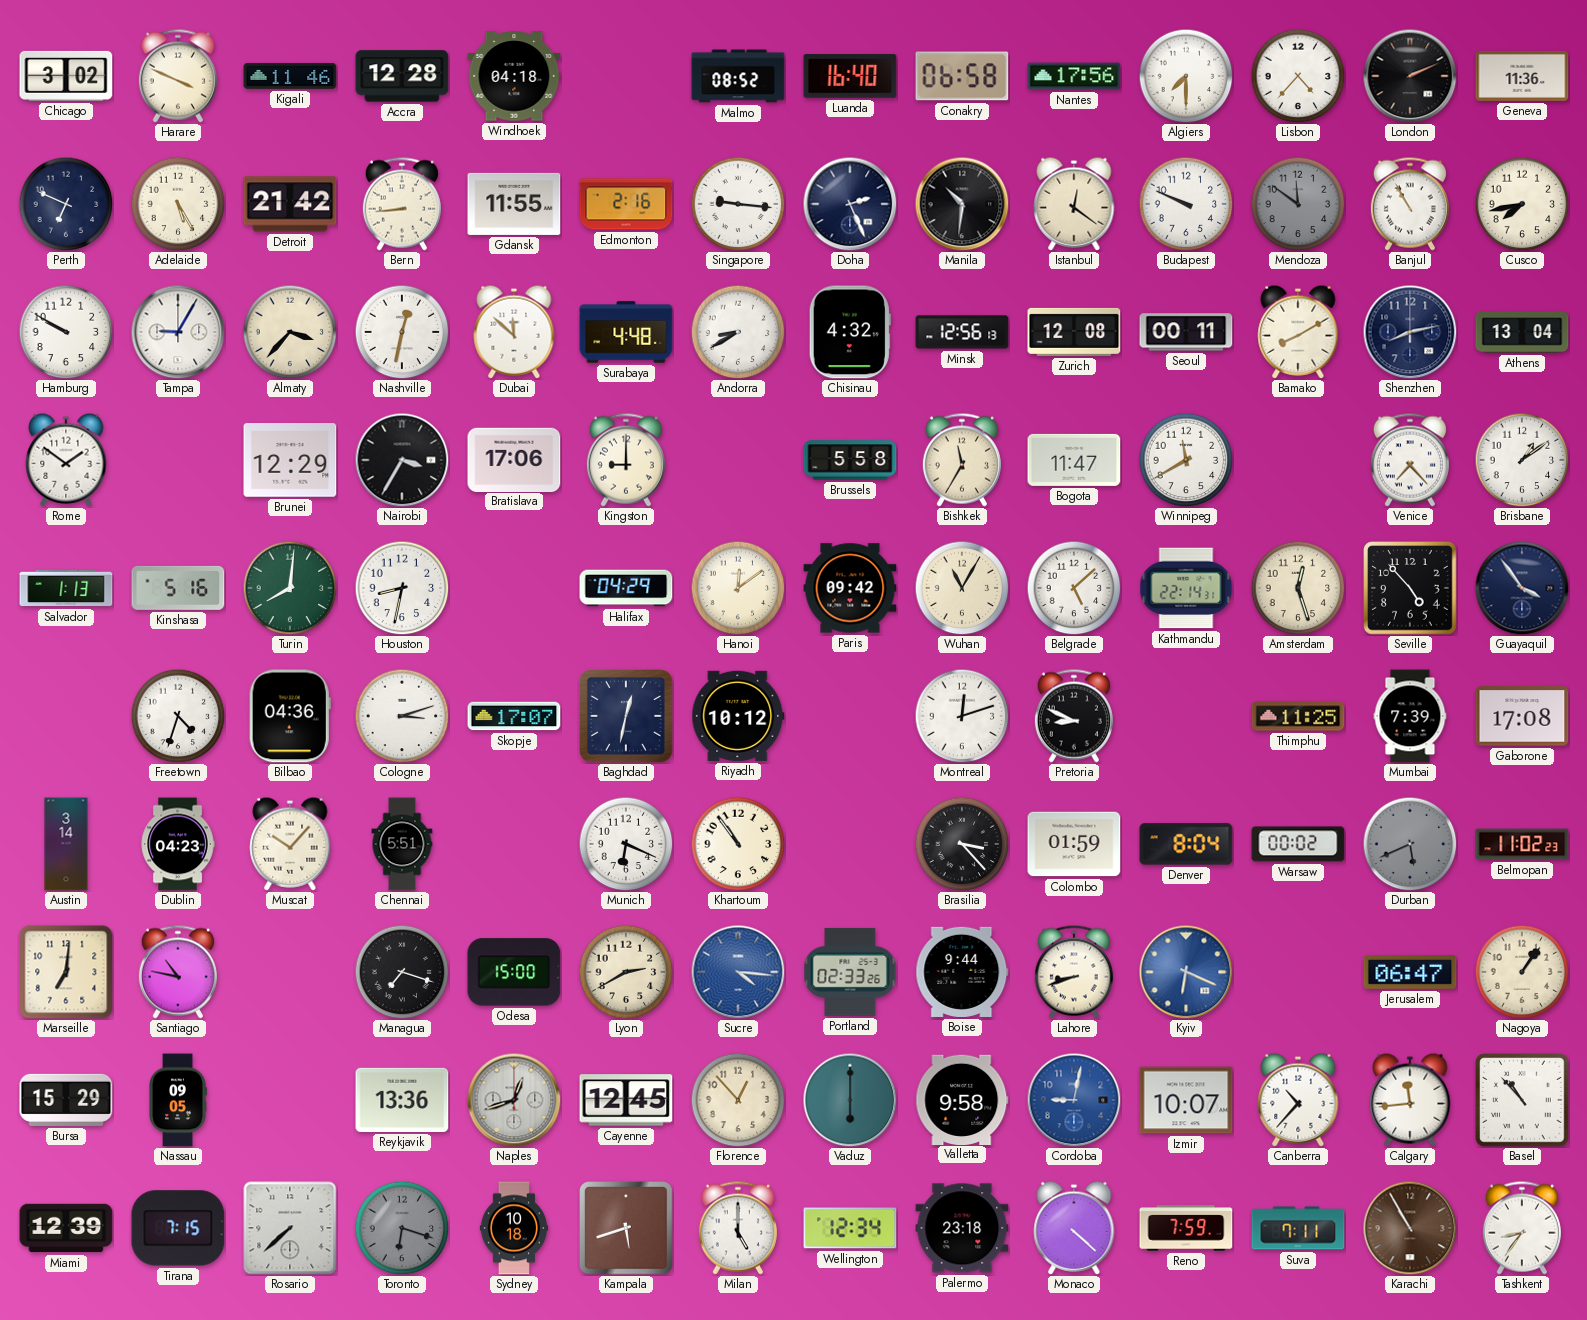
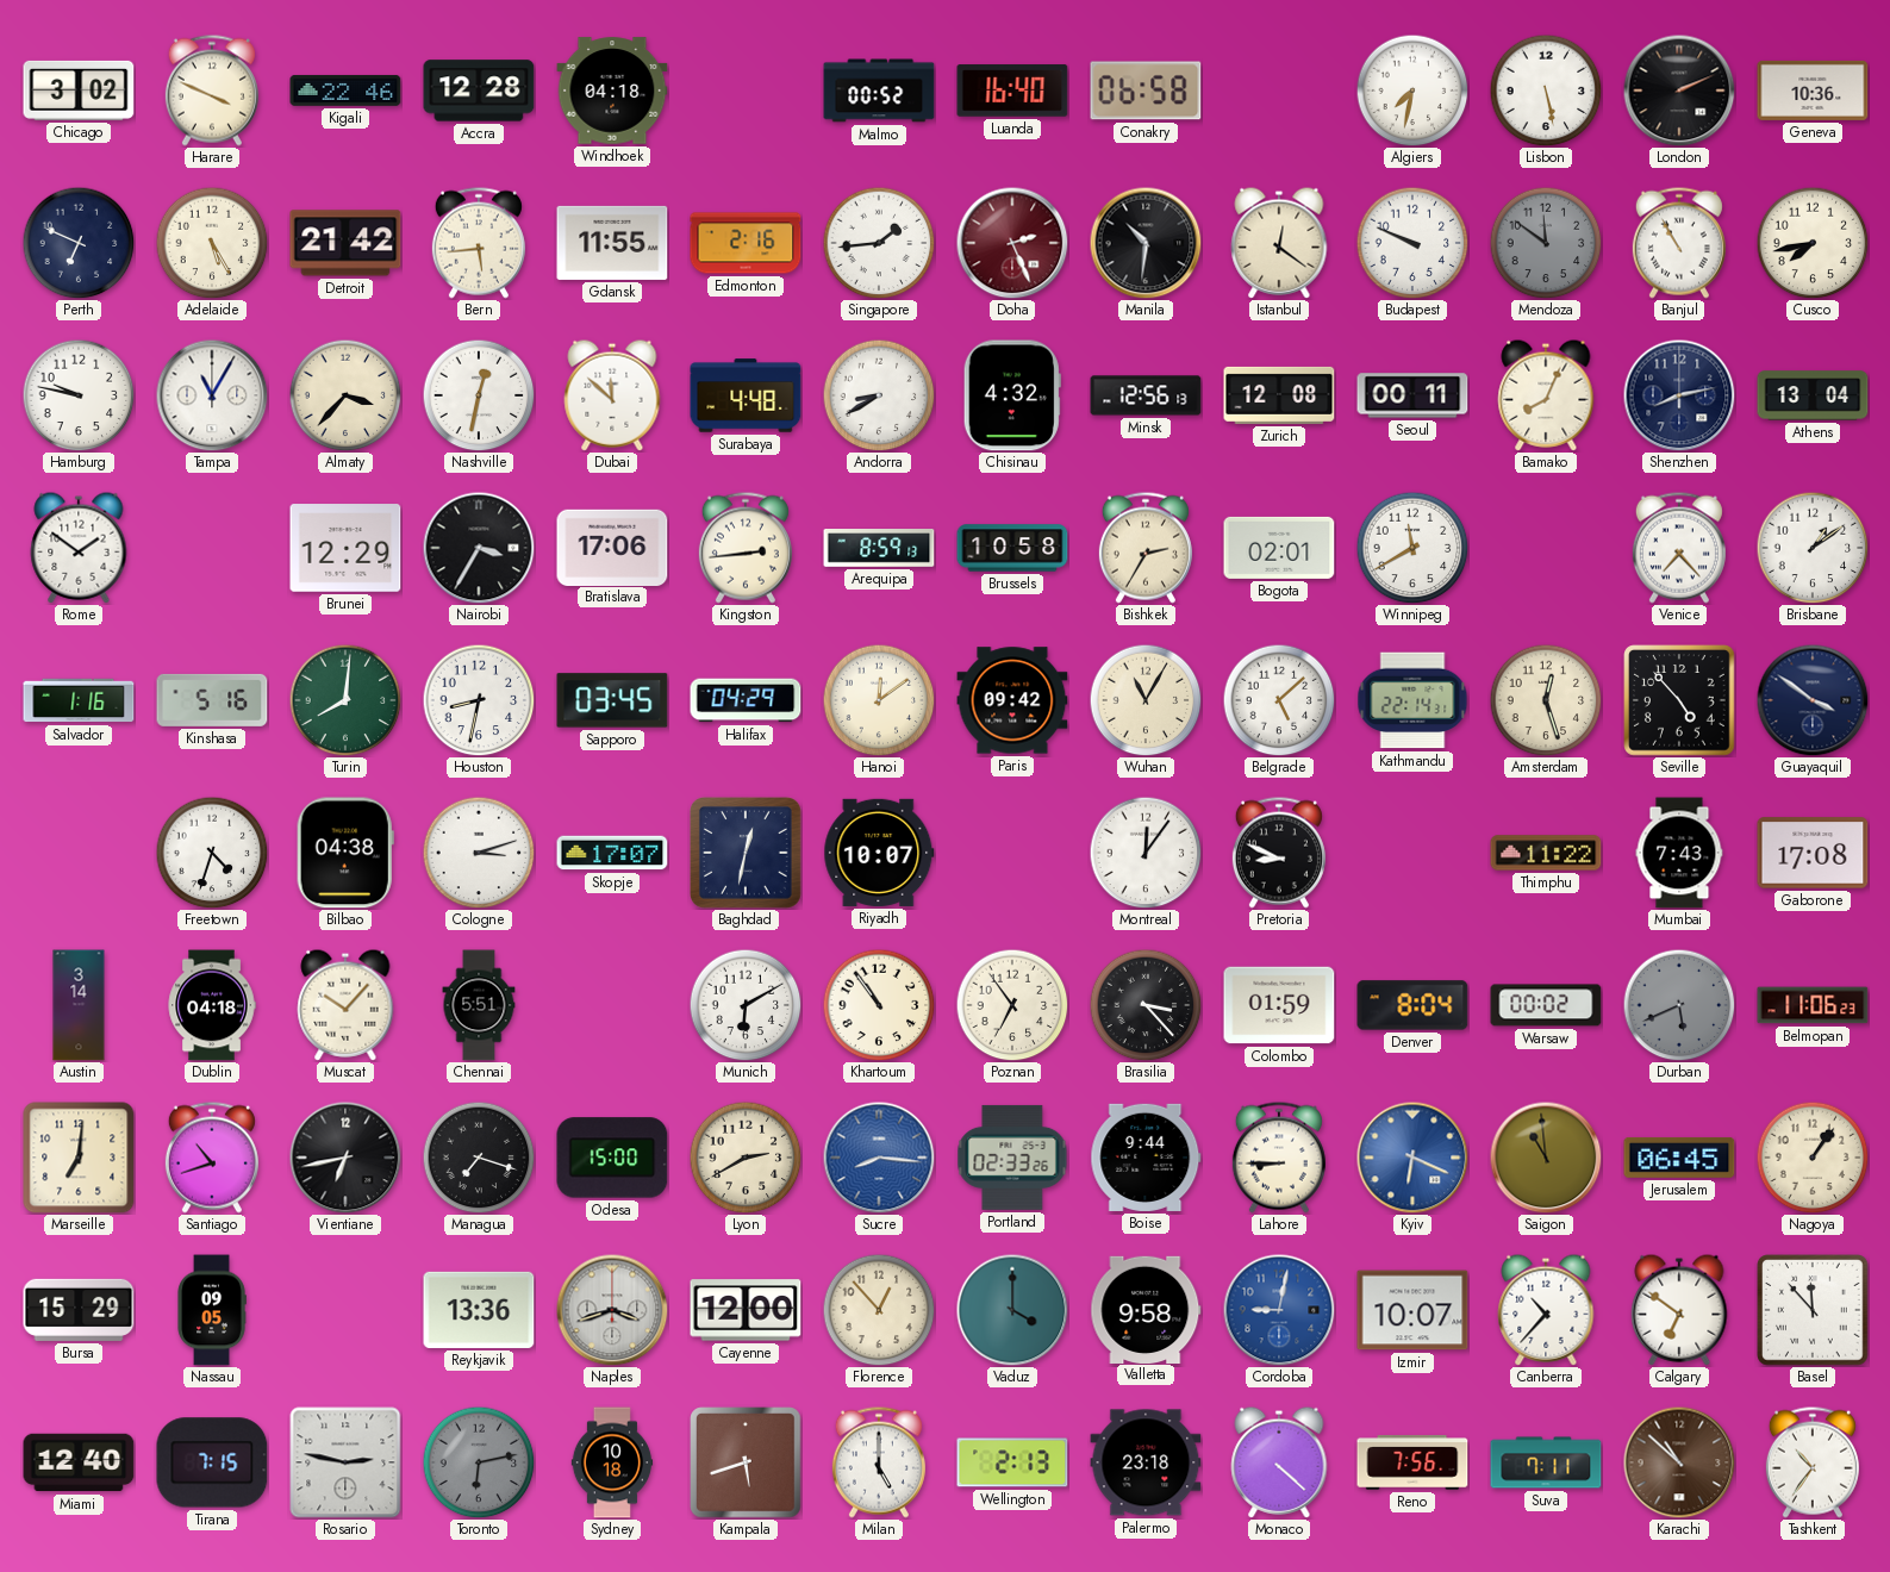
Kigali: 11:46 -> 22:46
Malmo: 08:52 -> 00:52
Nantes: 17:56 -> none
Algiers: 7:30 -> 7:32
Lisbon: 4:37 -> 5:28
Geneva: 11:36 -> 10:36
Bern: 8:44 -> 5:44
Singapore: 9:16 -> 1:44
Doha dial: navy -> burgundy
Hamburg: 9:50 -> 9:47
Tampa: 9:05 -> 11:05
Bamako: 8:10 -> 8:04
Kingston: 9:00 -> 2:44
Arequipa: none -> 8:59
Brussels: 5:58 -> 10:58
Bishkek: 11:35 -> 2:35
Bogota: 11:47 -> 02:01
Salvador: 1:13 -> 1:16
Sapporo: none -> 03:45
Guayaquil: 3:54 -> 3:51
Bilbao: 04:36 -> 04:38
Riyadh: 10:12 -> 10:07
Montreal: 12:12 -> 12:06
Thimphu: 11:25 -> 11:22
Mumbai: 7:39 -> 7:43
Dublin: 04:23 -> 04:18
Munich: 6:19 -> 6:10
Poznan: none -> 6:54
Belmopan: 11:02 -> 11:06
Santiago: 10:47 -> 10:42
Vientiane: none -> 6:43
Sucre: 4:16 -> 8:16
Lahore: 8:42 -> 8:45
Saigon: none -> 10:59
Jerusalem: 06:47 -> 06:45
Naples: 12:42 -> 3:42
Cayenne: 12:45 -> 12:00
Vaduz: 6:00 -> 4:00
Calgary: 11:44 -> 6:51
Basel: 10:53 -> 11:53
Miami: 12:39 -> 12:40
Rosario: 7:38 -> 2:47
Toronto: 6:18 -> 6:13
Wellington: 12:34 -> 2:13
Reno: 7:59 -> 7:56
Karachi: 10:55 -> 10:52
Tashkent: 8:36 -> 10:36
